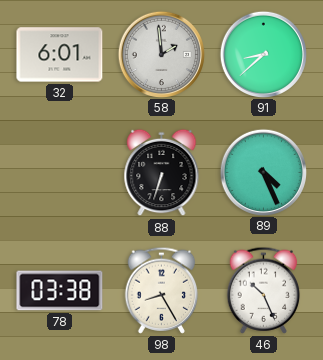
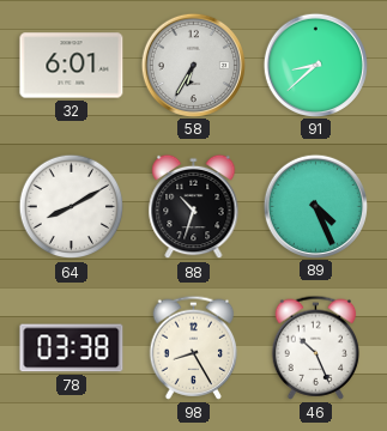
58: 1:59 -> 6:35
64: none -> 8:10
88: 6:33 -> 10:33
